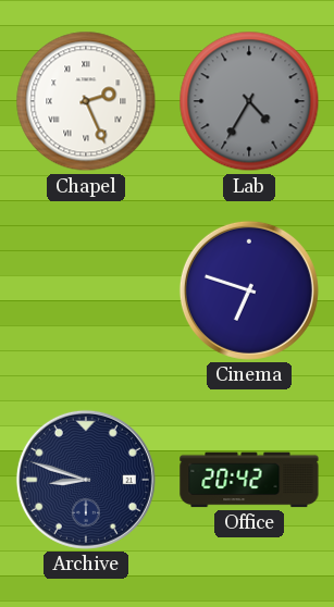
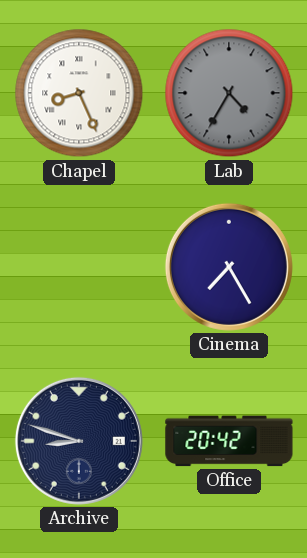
Chapel: 2:26 -> 8:26
Cinema: 6:48 -> 7:25
